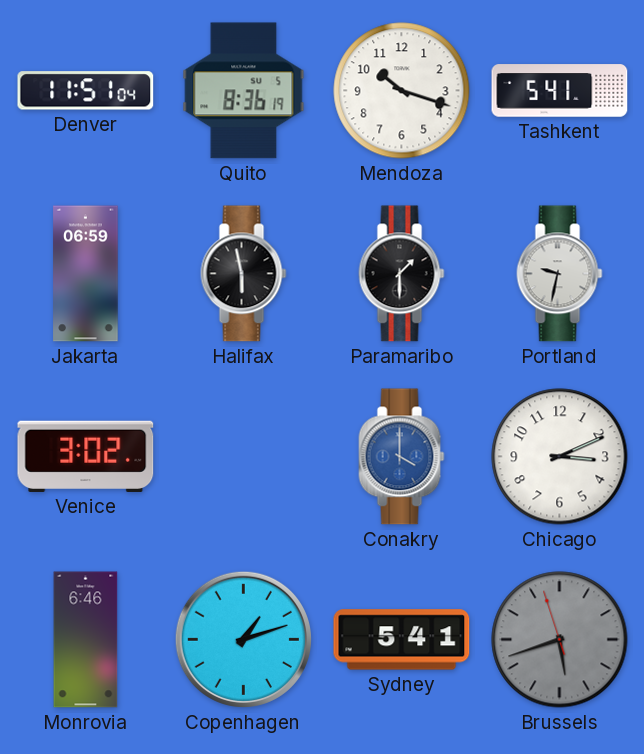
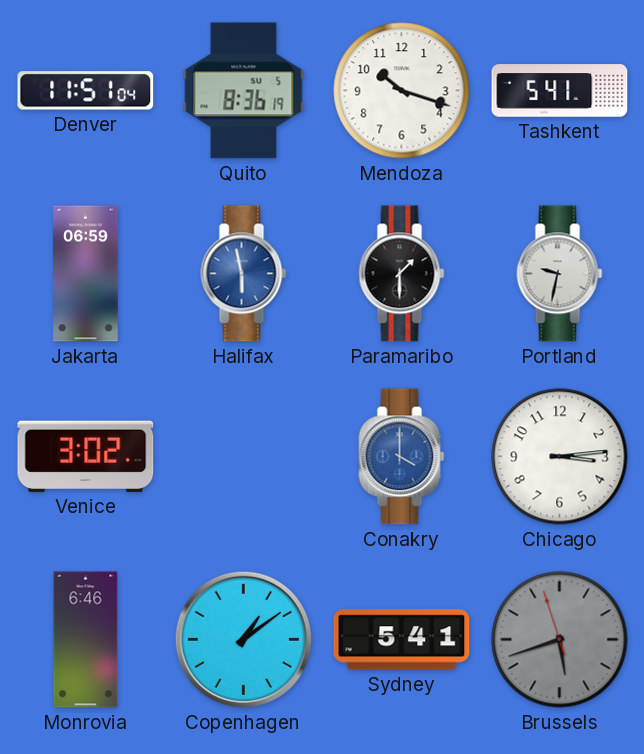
Halifax dial: black -> blue
Chicago: 3:11 -> 3:14
Copenhagen: 1:12 -> 1:09
